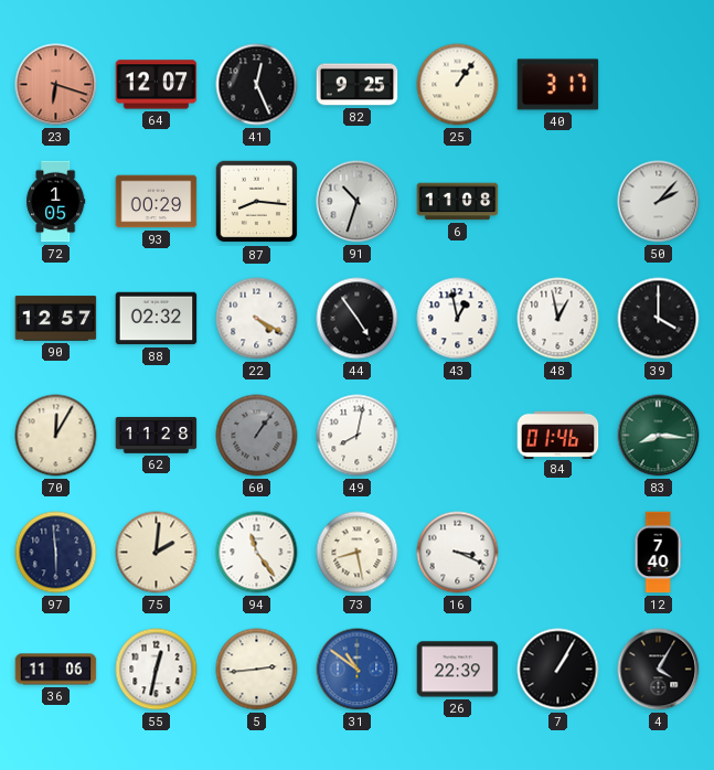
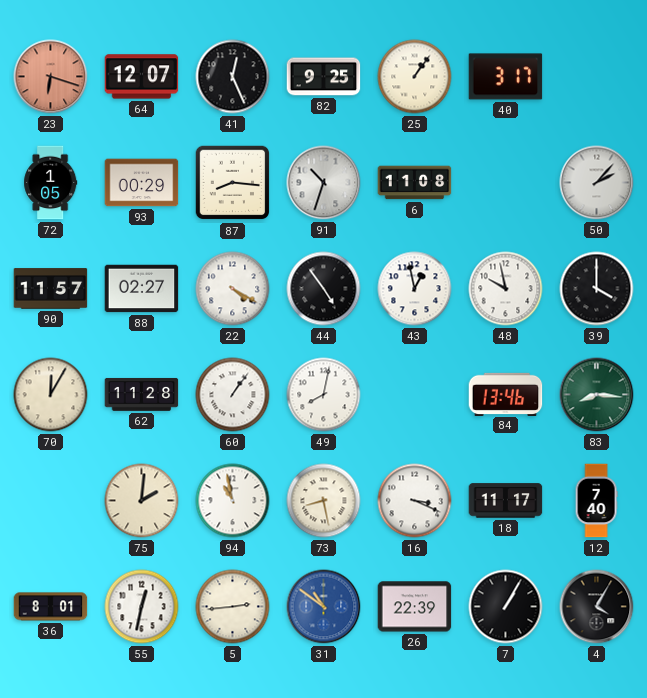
90: 12:57 -> 11:57
88: 02:32 -> 02:27
48: 12:58 -> 9:58
60 dial: grey -> white
84: 01:46 -> 13:46
97: 5:59 -> none
94: 11:24 -> 10:58
18: none -> 11:17
36: 11:06 -> 8:01
